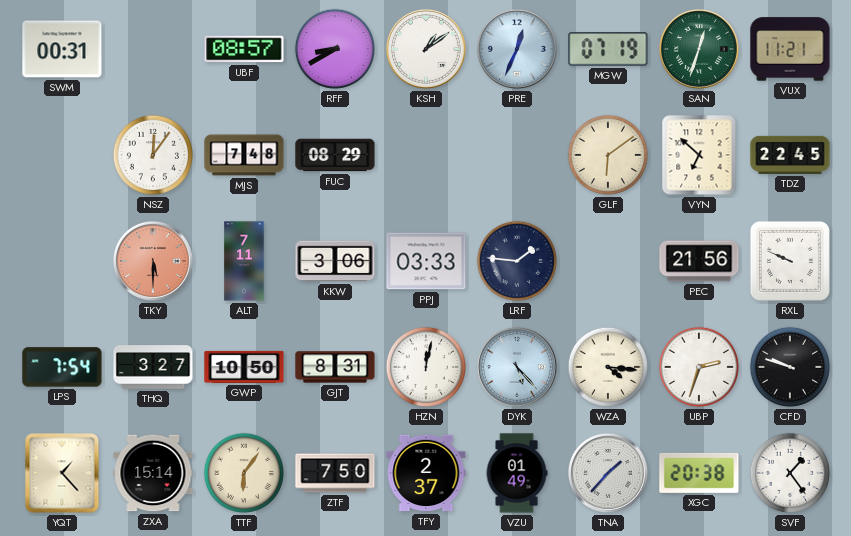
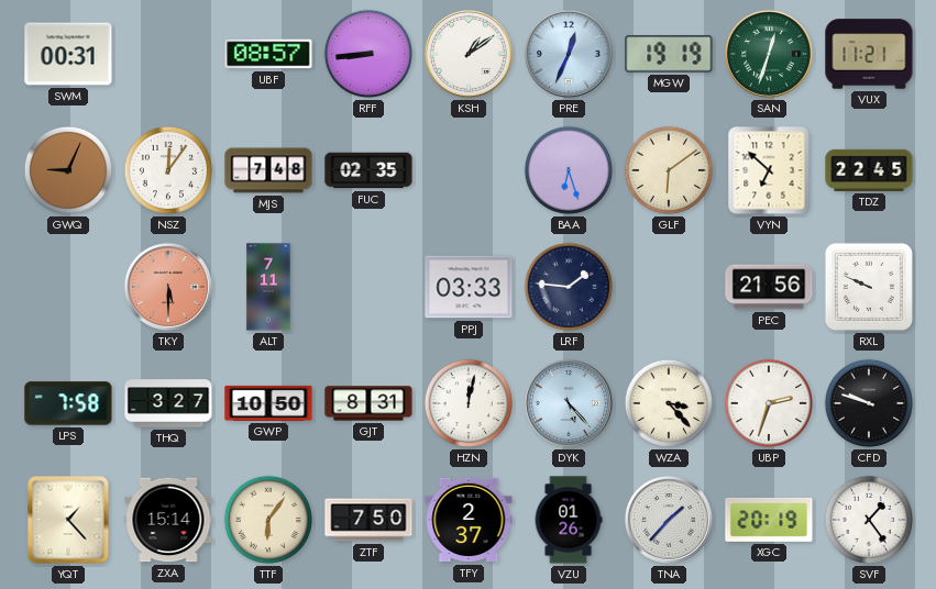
RFF: 8:40 -> 8:44
MGW: 07:19 -> 19:19
GWQ: none -> 9:04
FUC: 08:29 -> 02:35
BAA: none -> 6:27
KKW: 3:06 -> none
LPS: 7:54 -> 7:58
WZA: 4:16 -> 3:23
VZU: 01:49 -> 01:26
XGC: 20:38 -> 20:19
